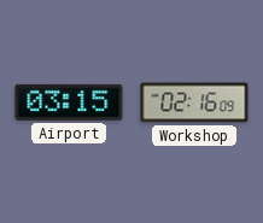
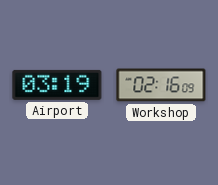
Airport: 03:15 -> 03:19
